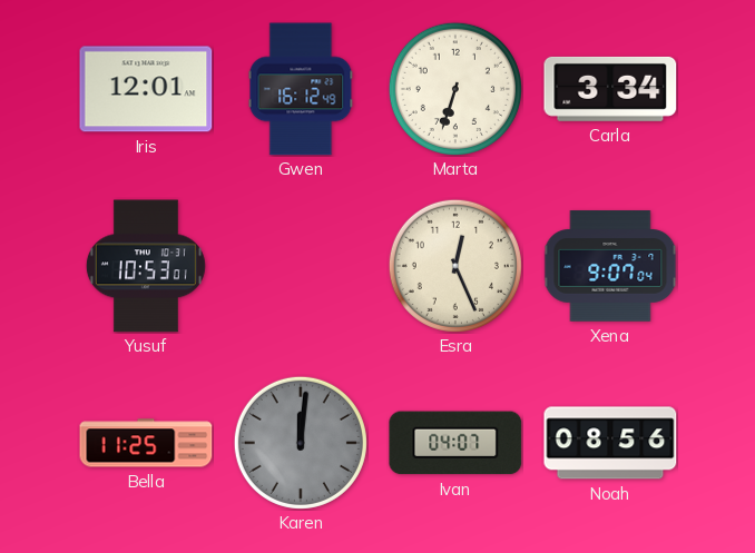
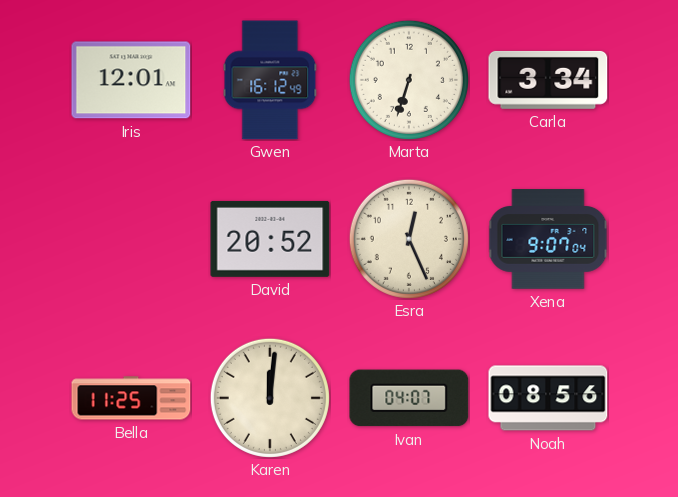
Yusuf: 10:53 -> none
David: none -> 20:52
Karen dial: grey -> cream
